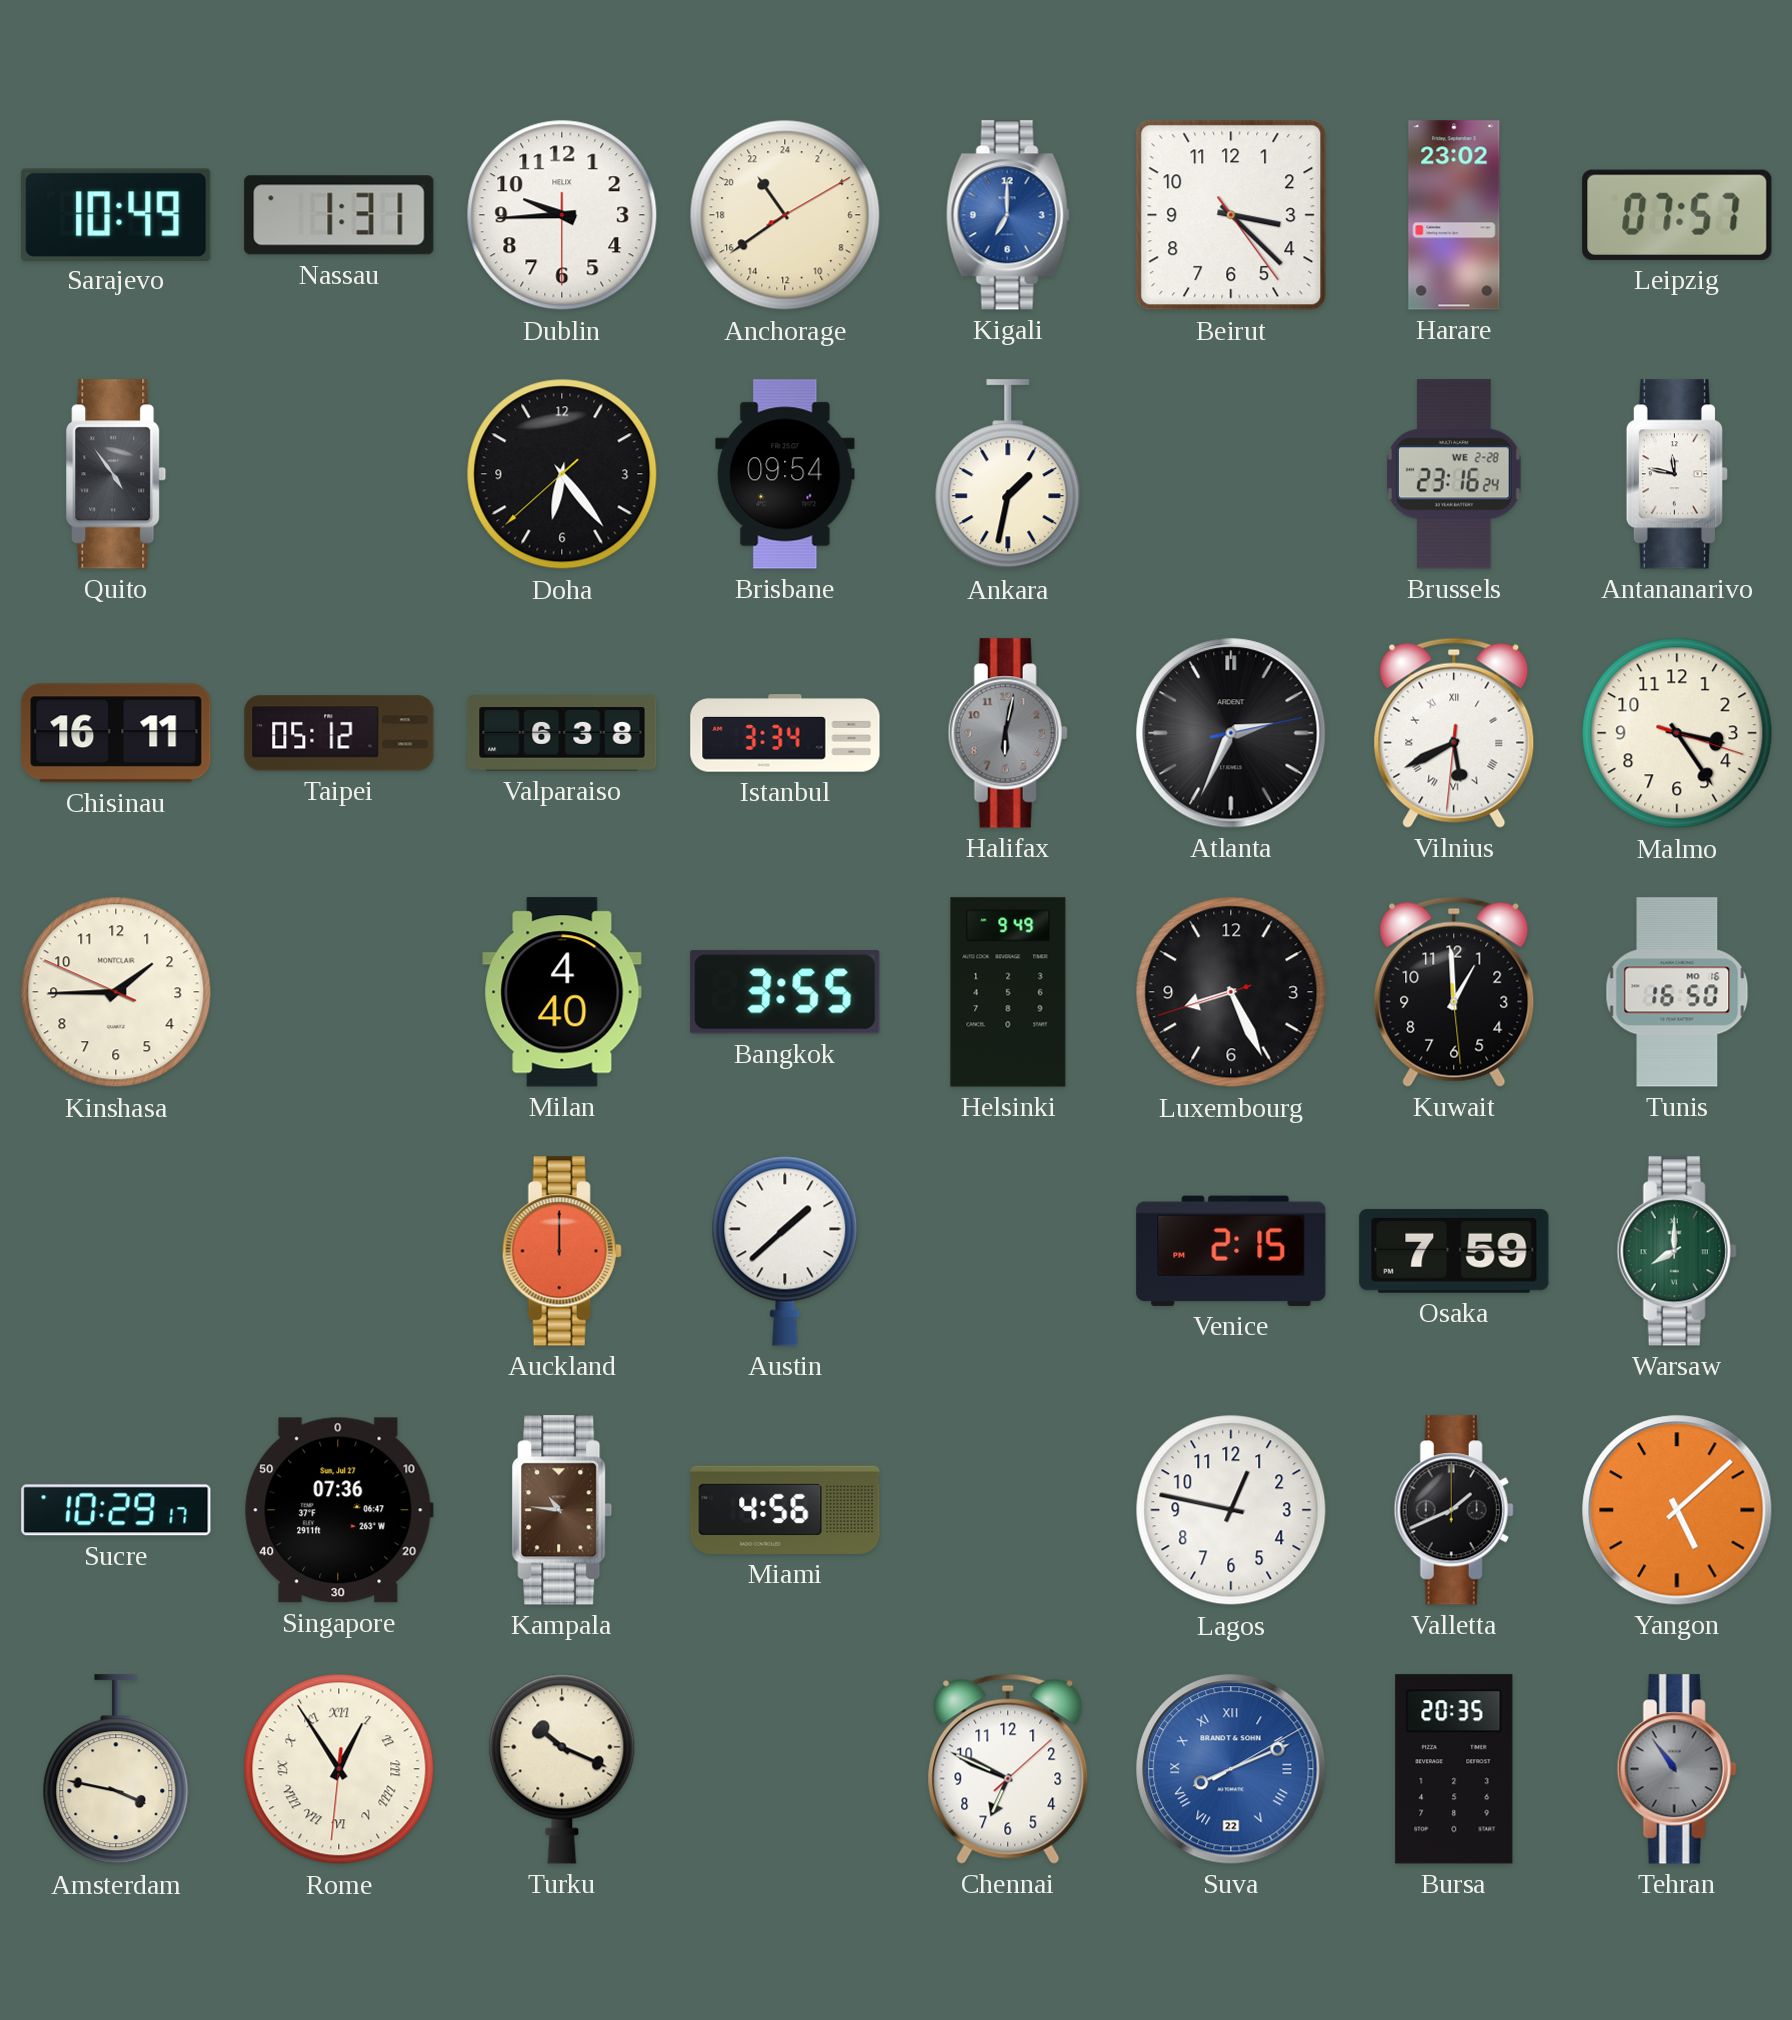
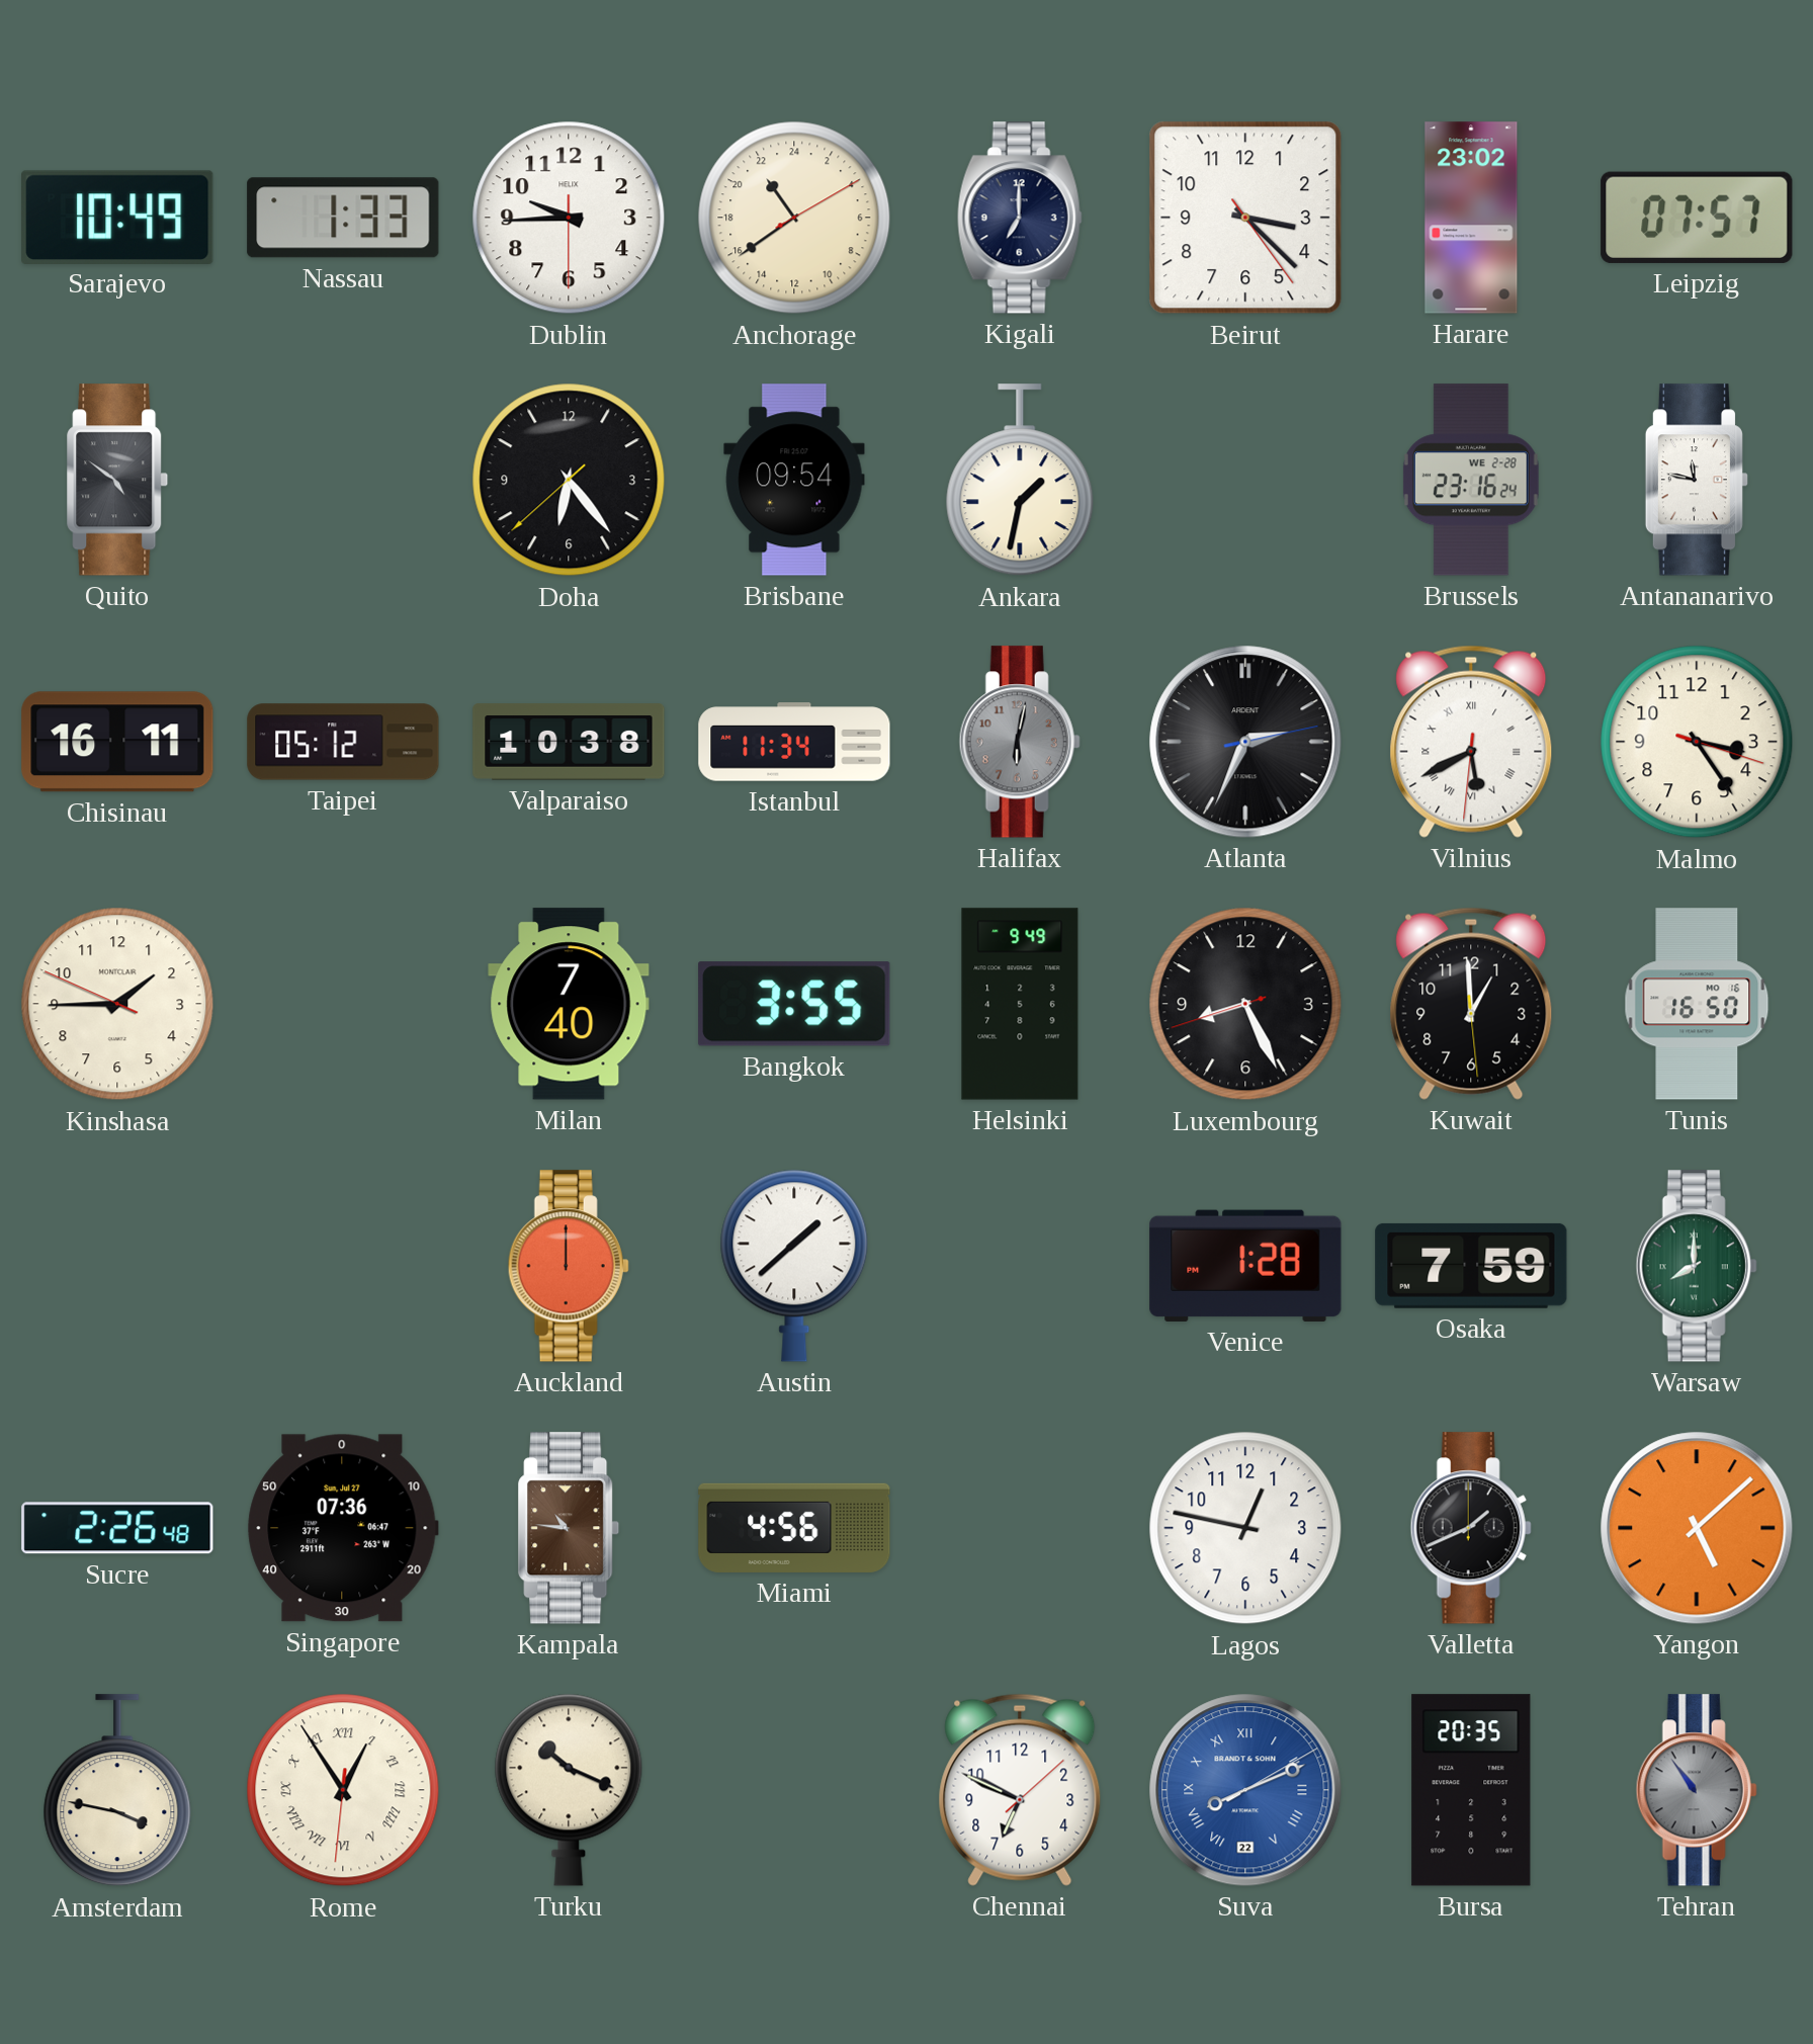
Nassau: 1:31 -> 1:33
Kigali dial: blue -> navy
Quito: 4:54 -> 4:51
Valparaiso: 6:38 -> 10:38
Istanbul: 3:34 -> 11:34
Milan: 4:40 -> 7:40
Venice: 2:15 -> 1:28
Sucre: 10:29 -> 2:26
